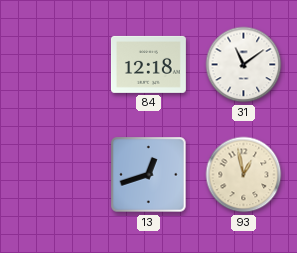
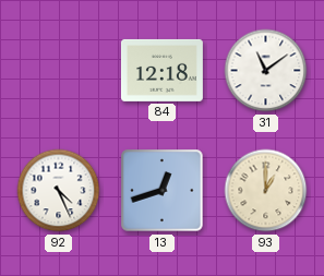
92: none -> 4:26
93: 12:58 -> 1:00
